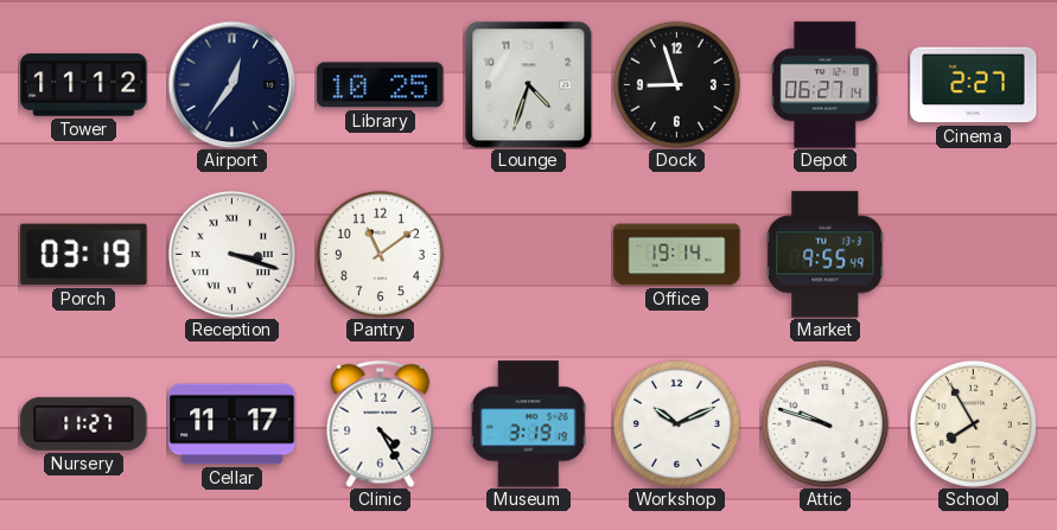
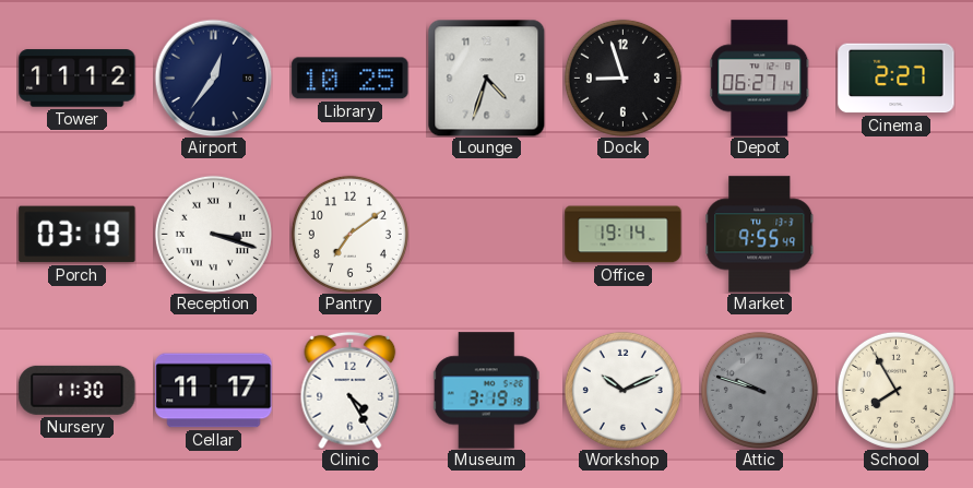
Pantry: 11:09 -> 7:09
Nursery: 11:27 -> 11:30
Attic dial: white -> grey
